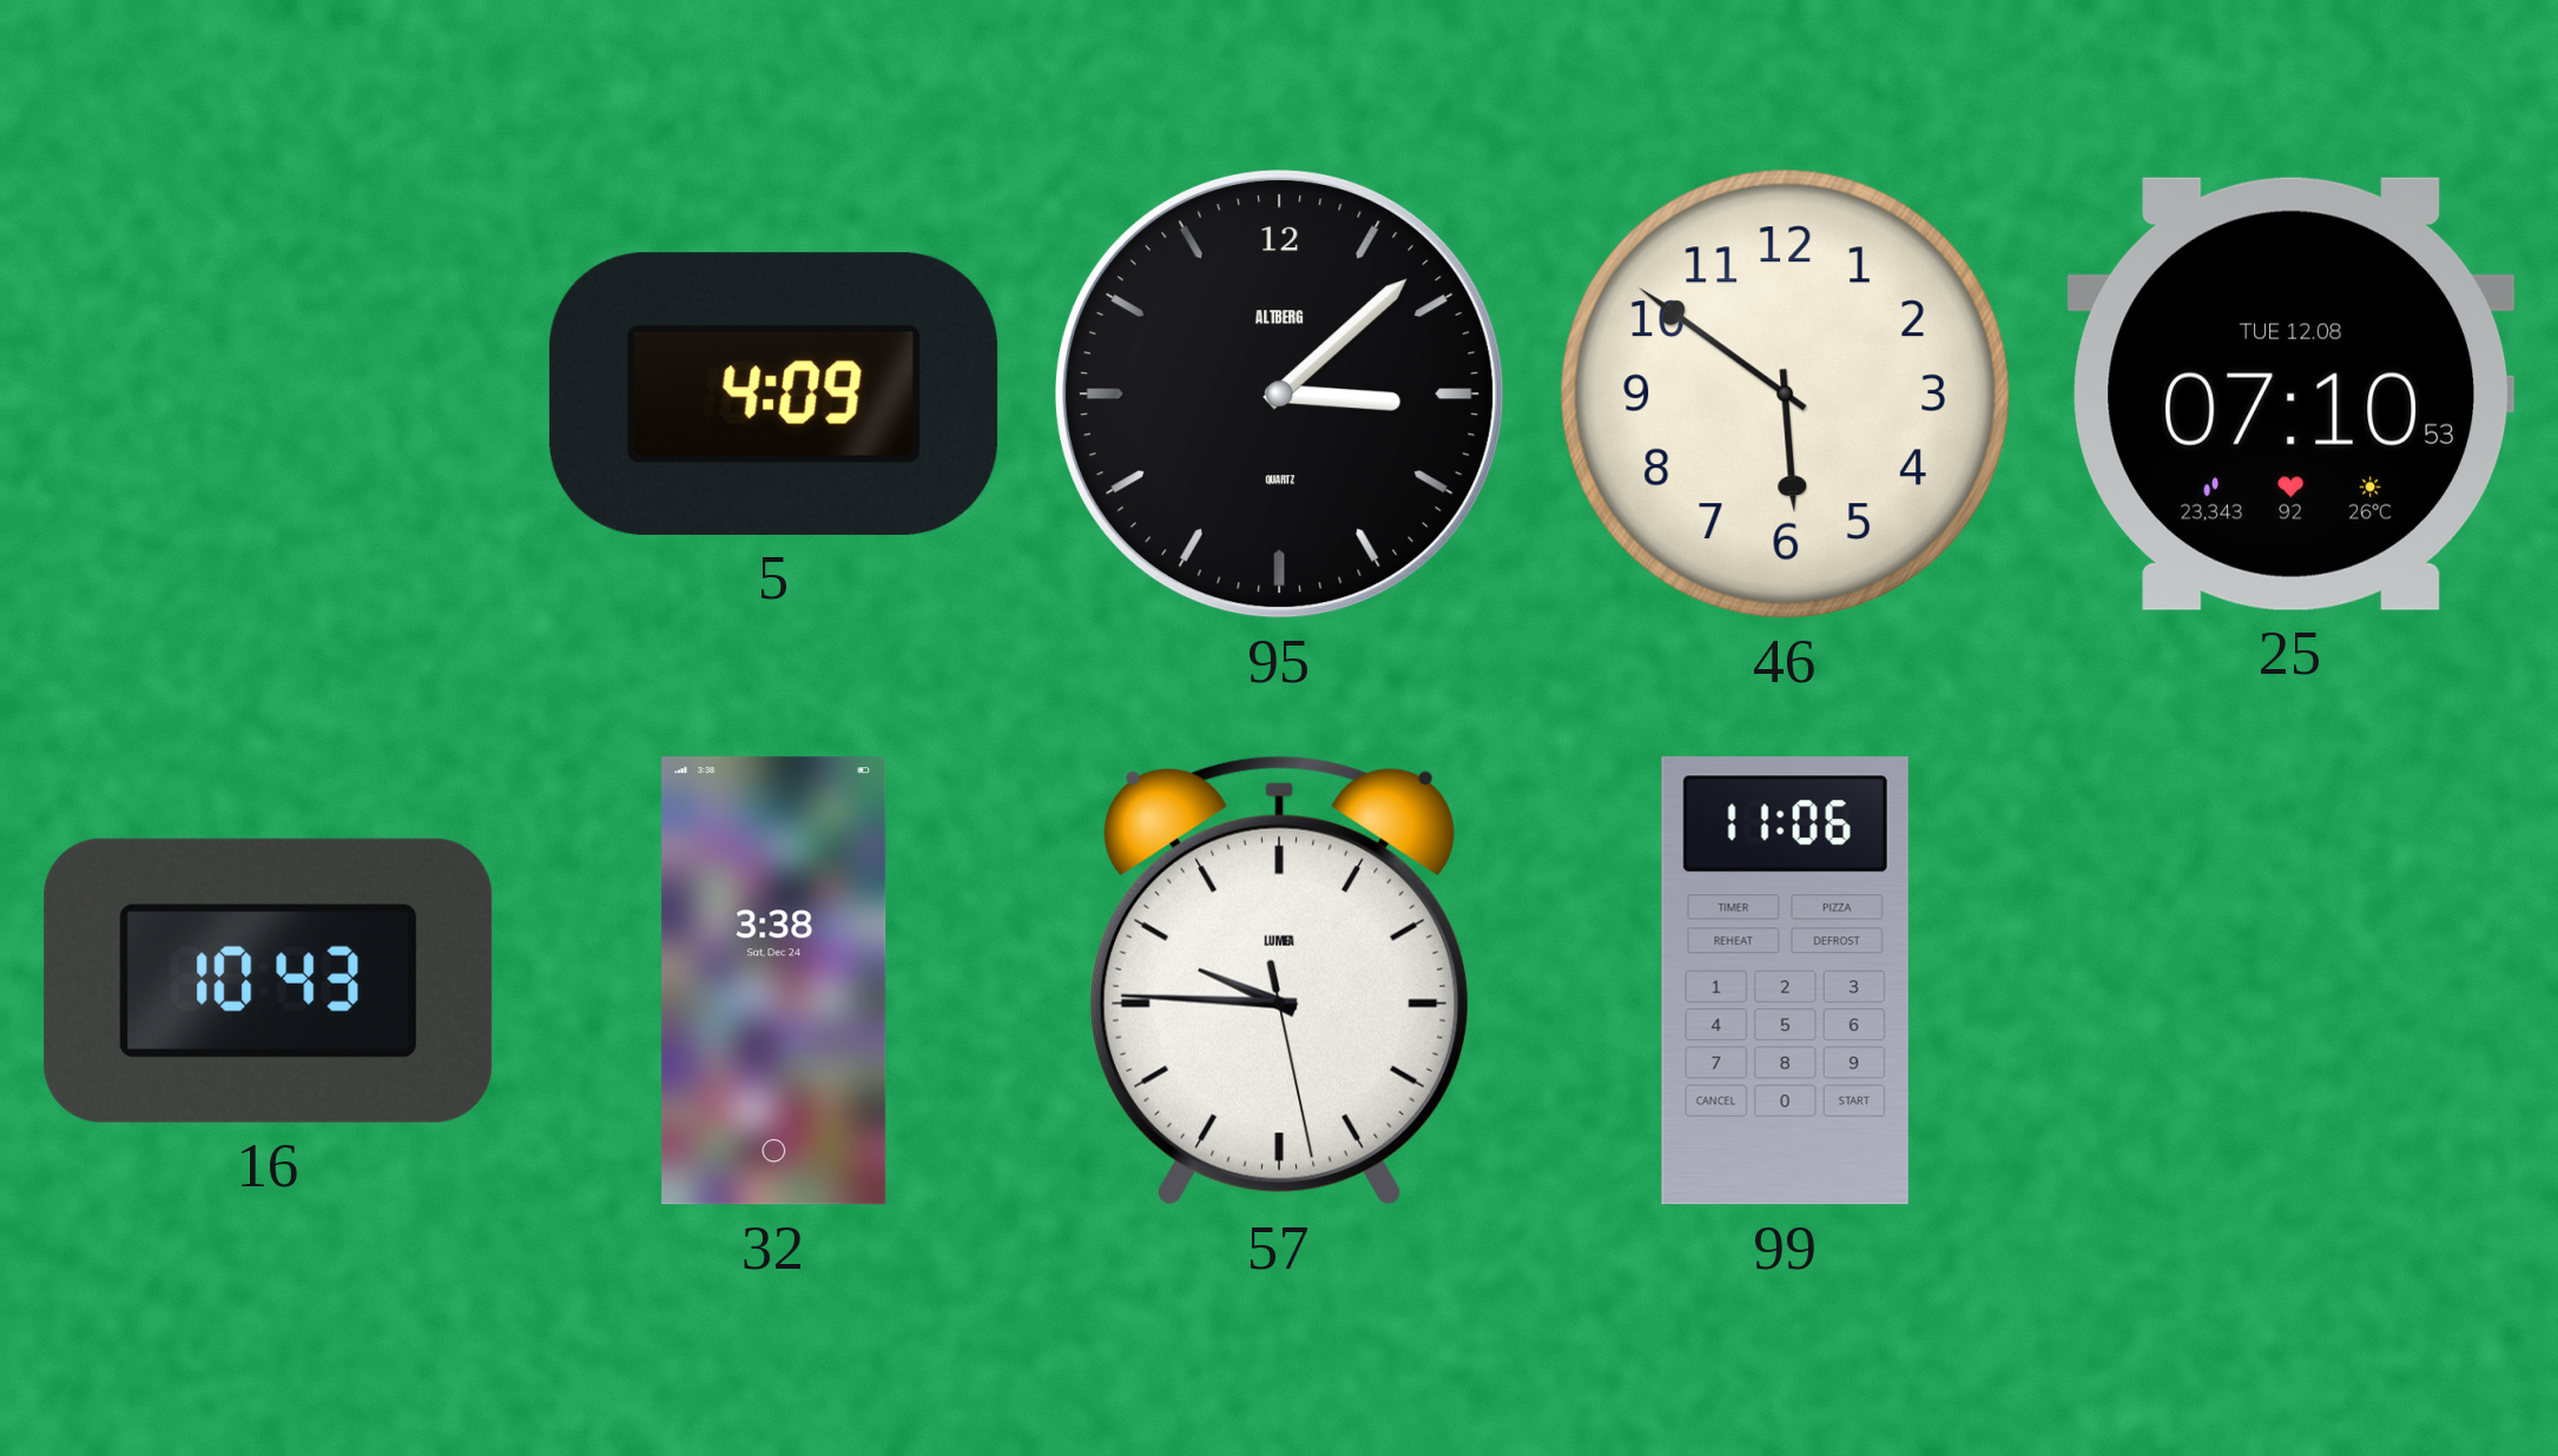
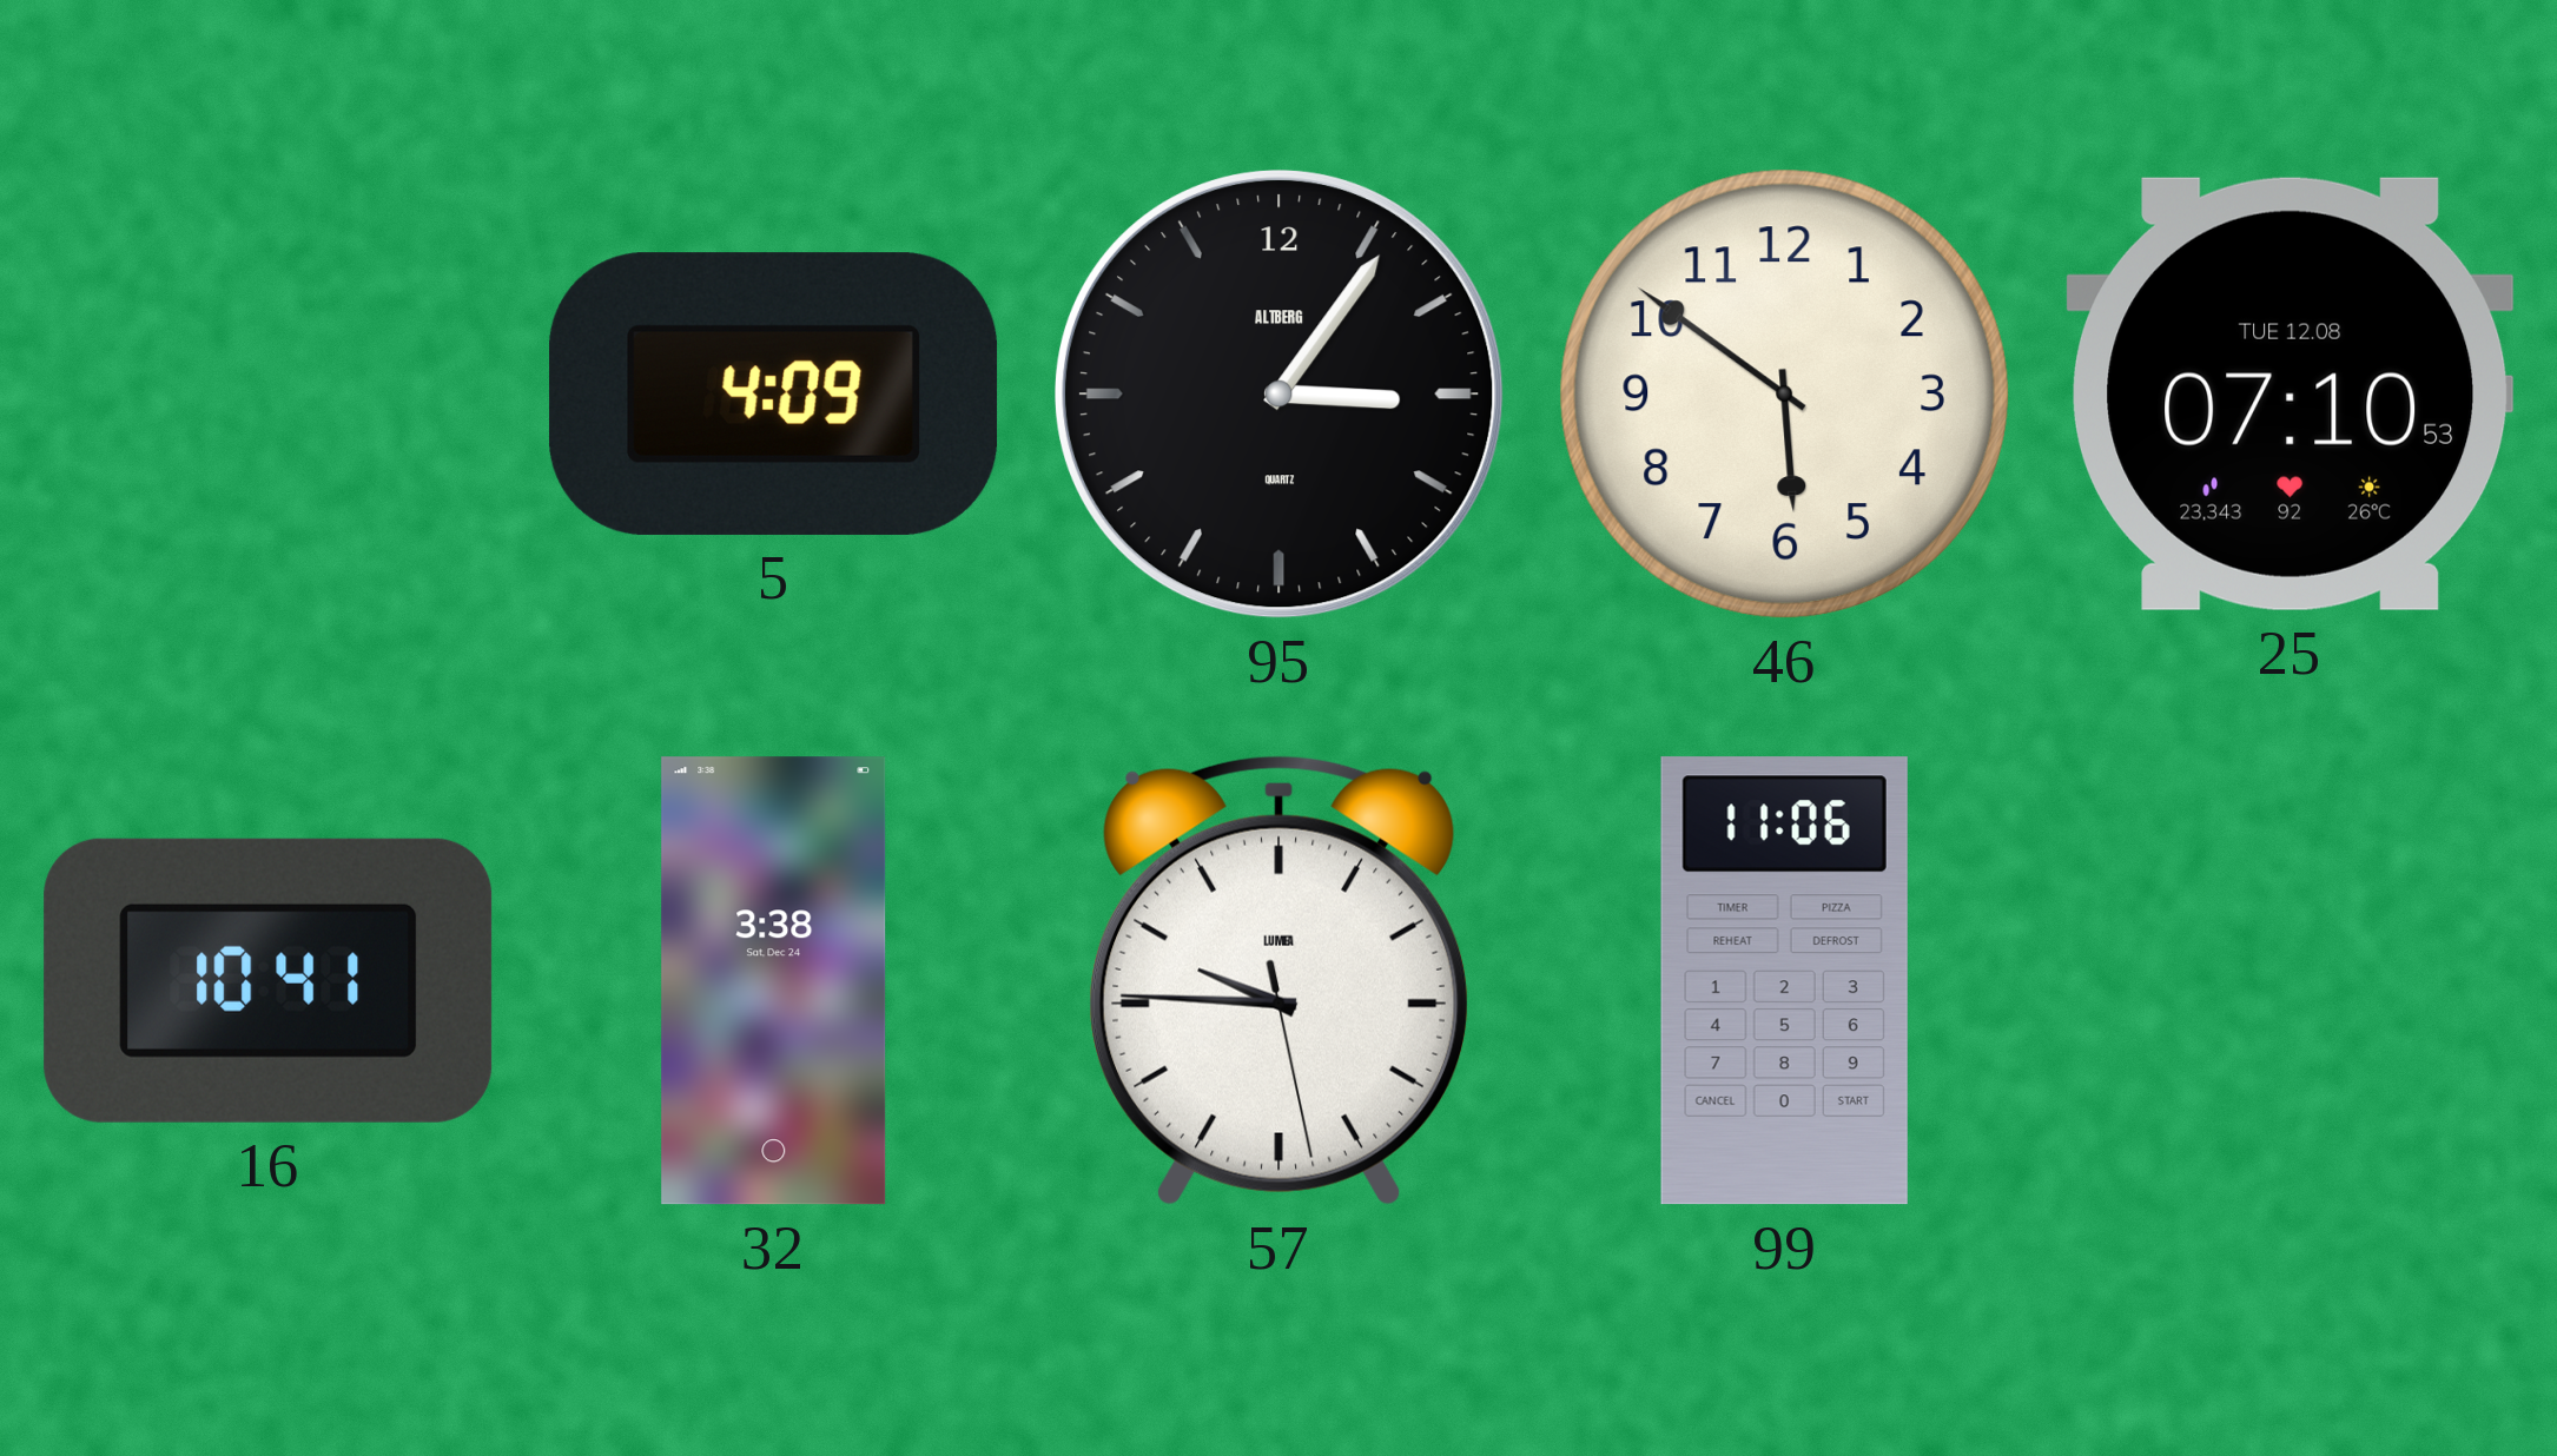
95: 3:08 -> 3:06
16: 10:43 -> 10:41
